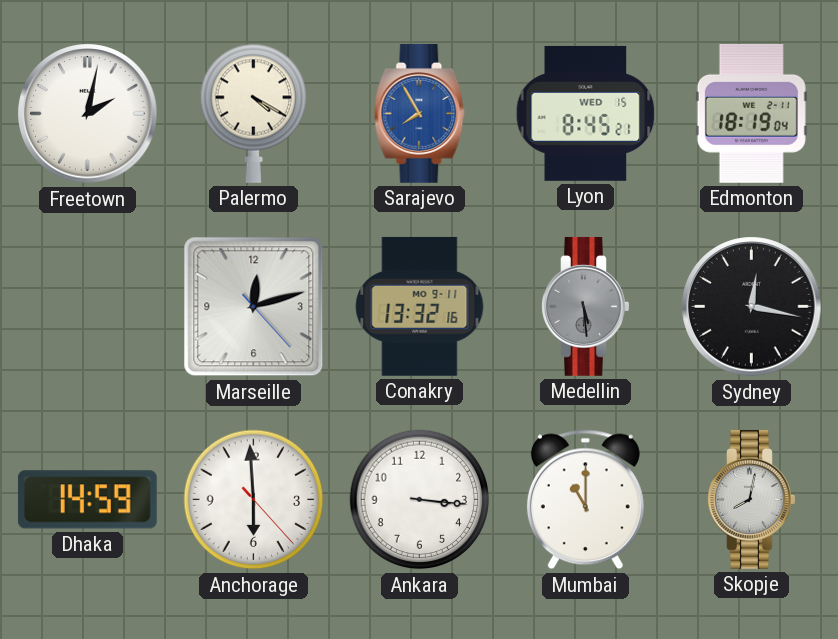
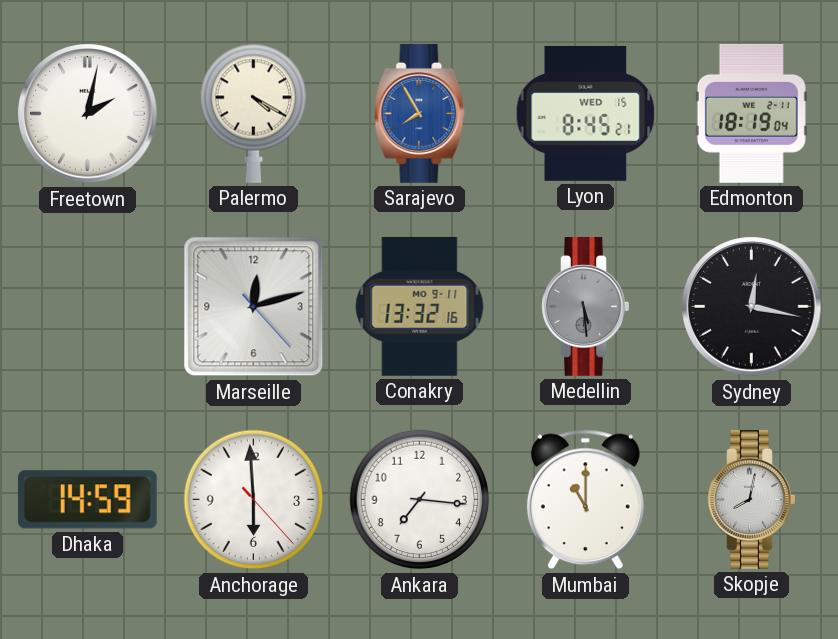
Ankara: 3:16 -> 7:16
